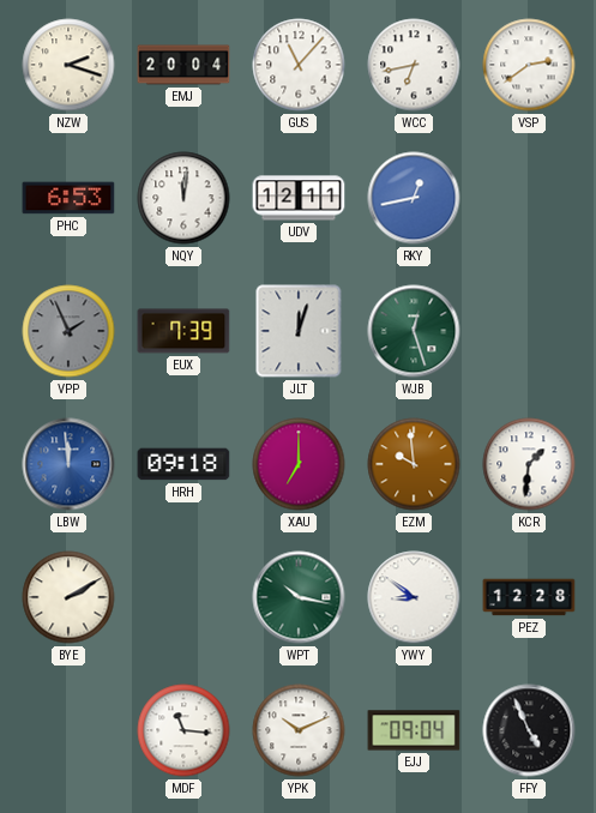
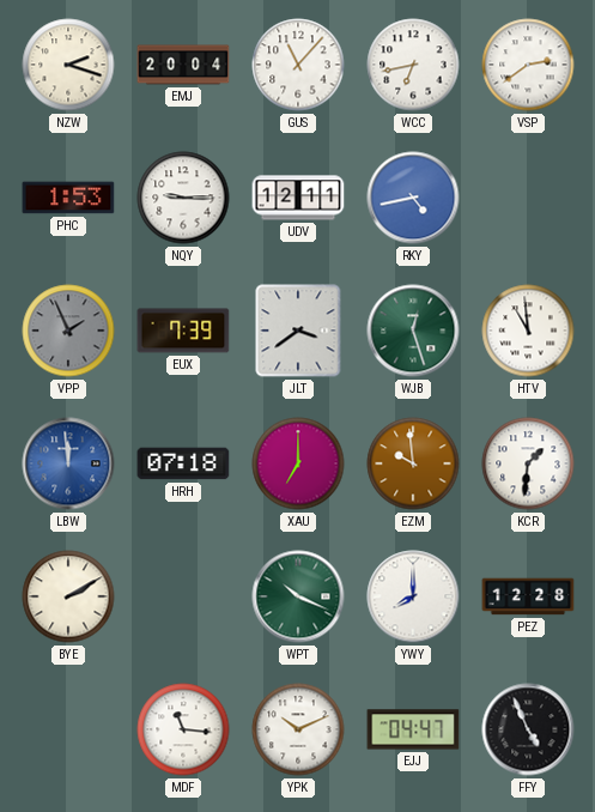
PHC: 6:53 -> 1:53
NQY: 12:01 -> 9:15
RKY: 12:43 -> 4:43
JLT: 12:03 -> 3:39
HTV: none -> 10:59
HRH: 09:18 -> 07:18
WPT: 10:17 -> 10:19
YWY: 8:51 -> 8:00
EJJ: 09:04 -> 04:47
